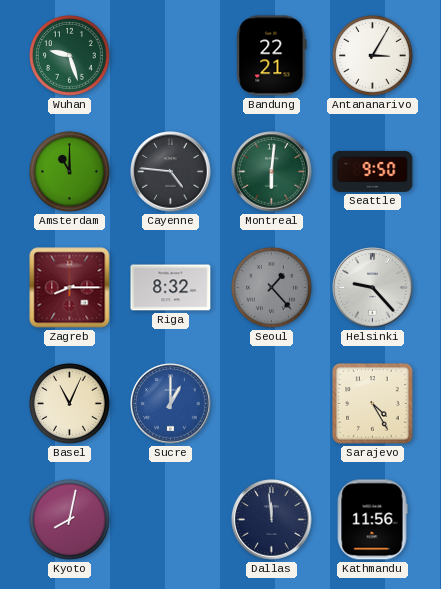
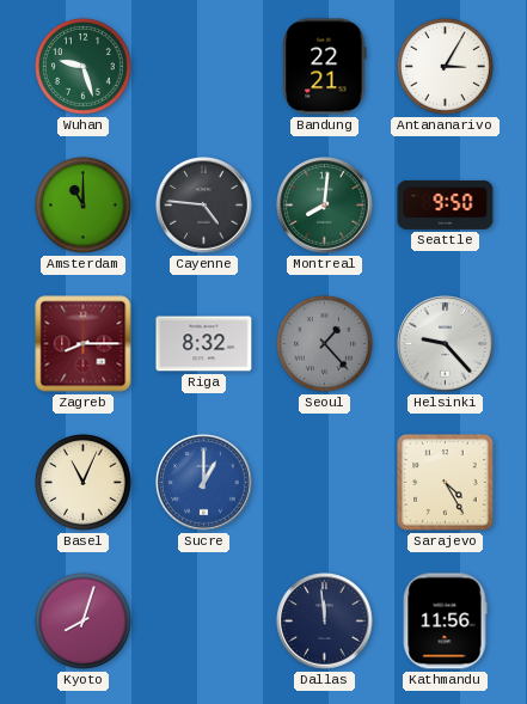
Montreal: 6:01 -> 8:01
Kyoto: 8:02 -> 8:03
